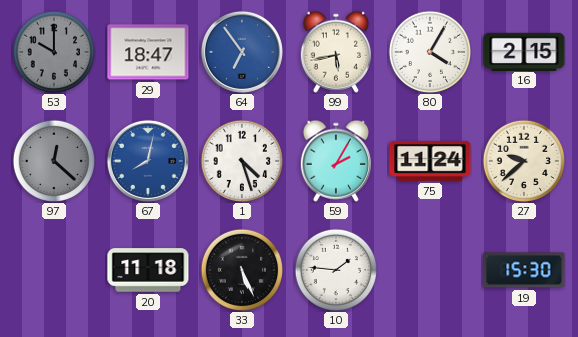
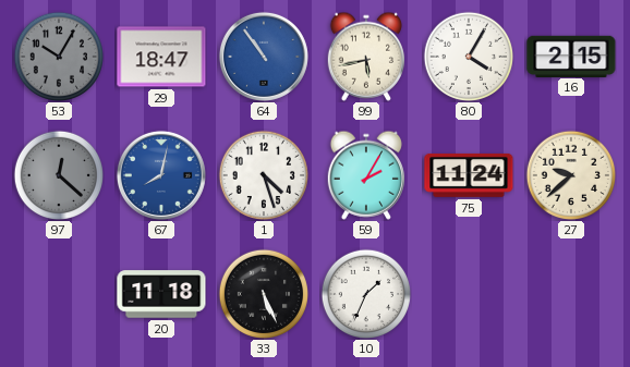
53: 10:00 -> 10:05
64: 6:54 -> 10:54
10: 1:46 -> 1:34
19: 15:30 -> none
